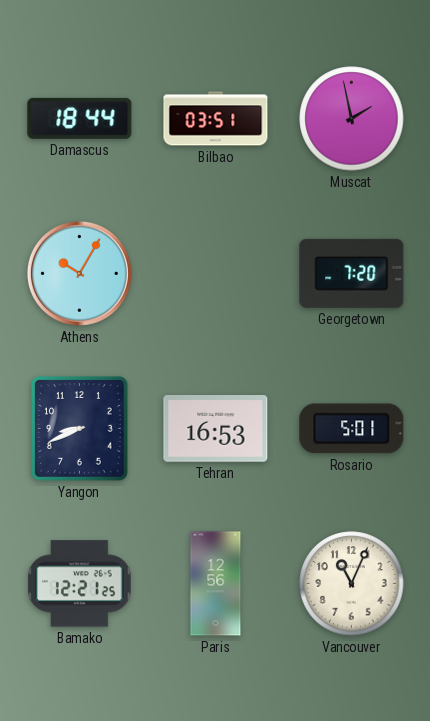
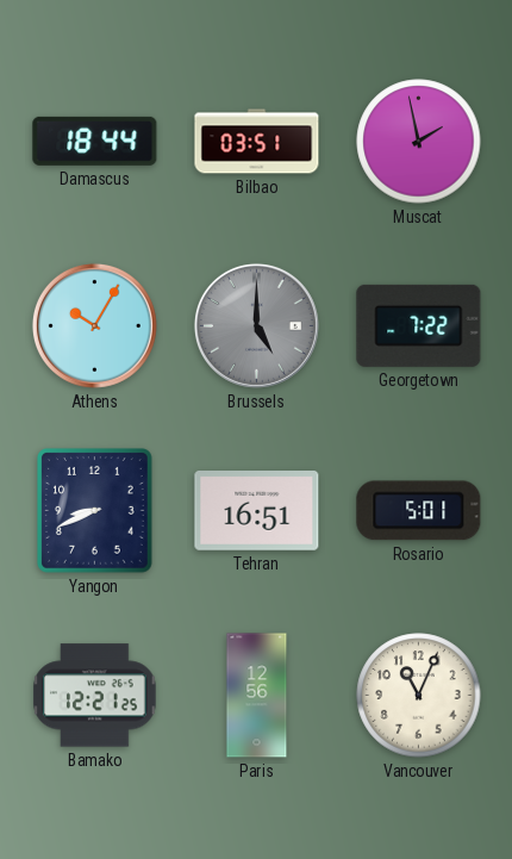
Brussels: none -> 5:00
Georgetown: 7:20 -> 7:22
Tehran: 16:53 -> 16:51
